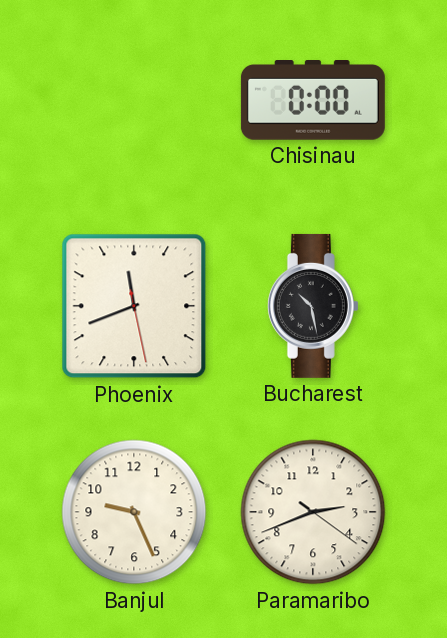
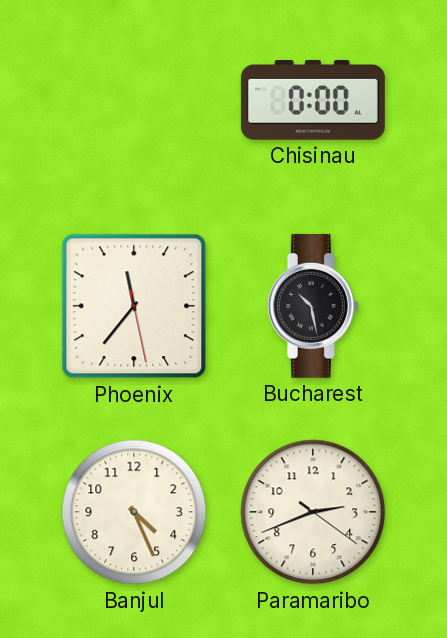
Phoenix: 11:41 -> 11:36
Banjul: 9:26 -> 4:26
